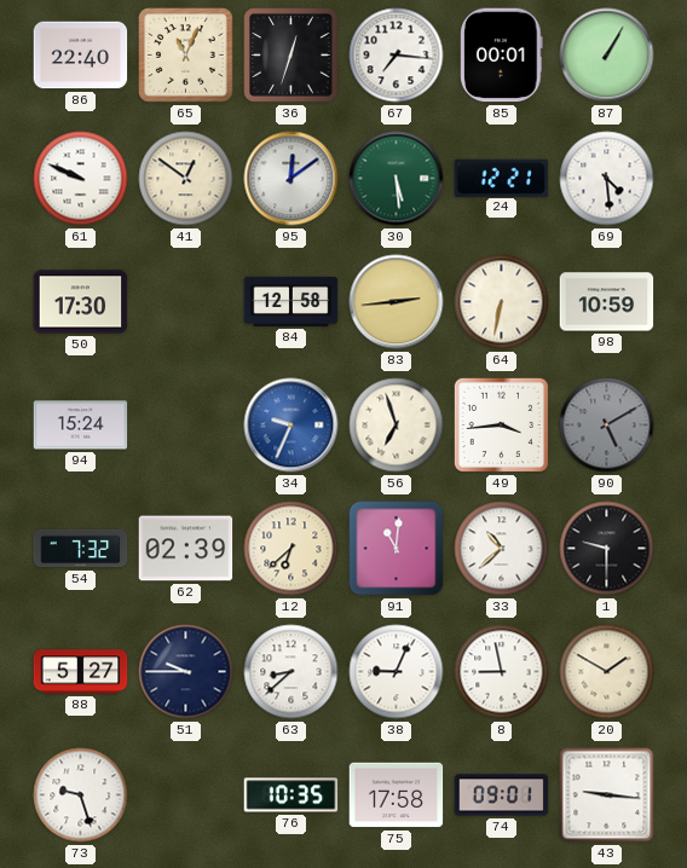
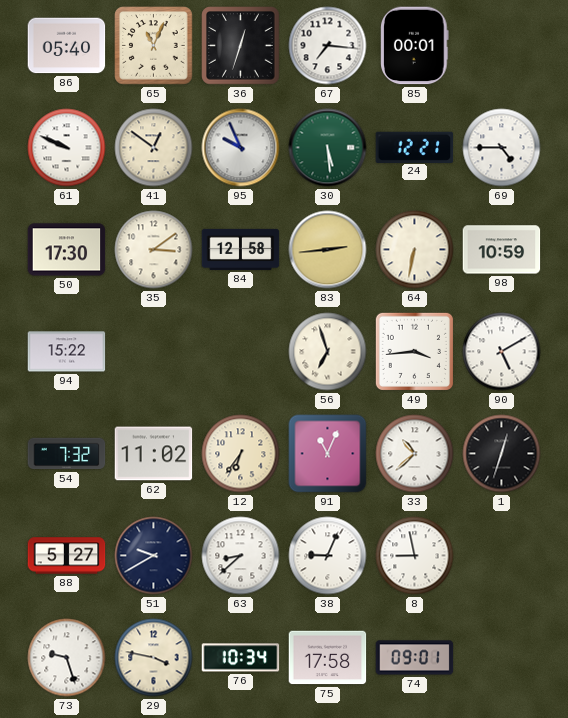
86: 22:40 -> 05:40
87: 1:05 -> none
95: 12:09 -> 9:56
69: 4:29 -> 4:45
35: none -> 3:09
94: 15:24 -> 15:22
34: 9:34 -> none
90 dial: grey -> white
62: 02:39 -> 11:02
12: 6:38 -> 6:36
91: 11:01 -> 11:04
1: 9:30 -> 12:33
51: 9:45 -> 9:40
20: 1:50 -> none
29: none -> 3:47
76: 10:35 -> 10:34
43: 9:16 -> none
